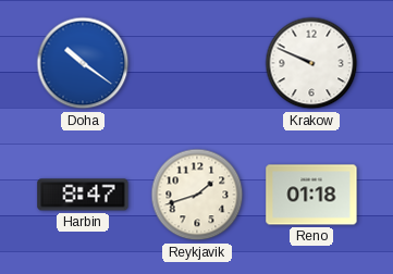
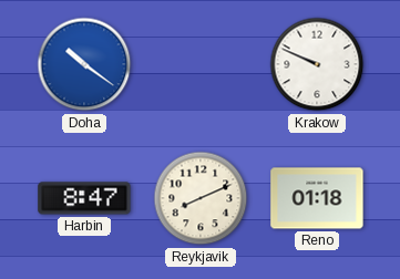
Reykjavik: 1:42 -> 8:11
